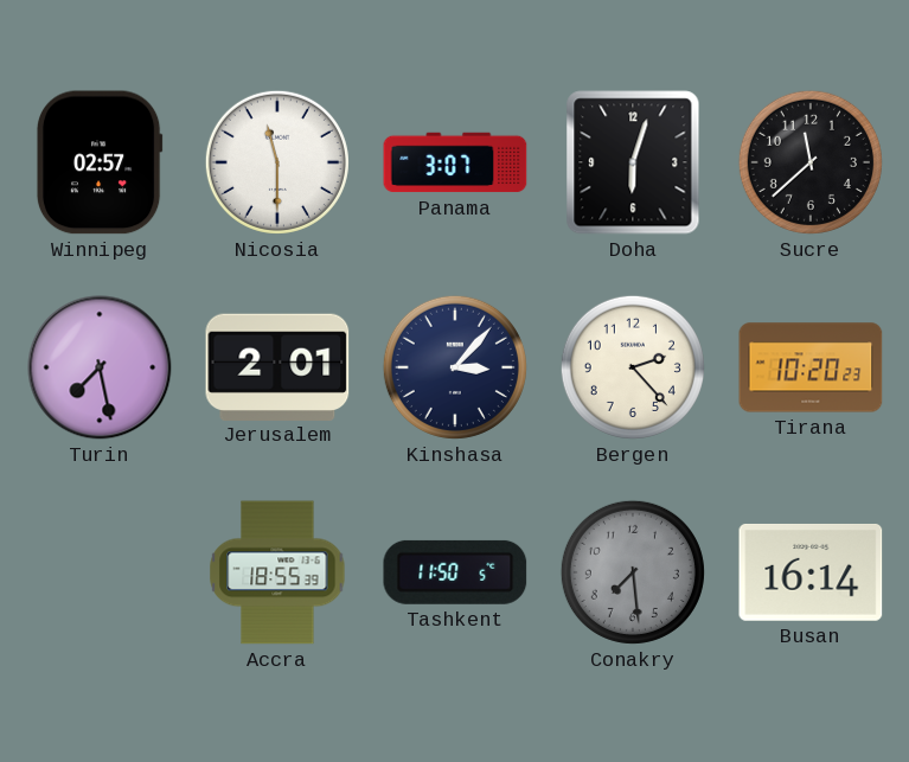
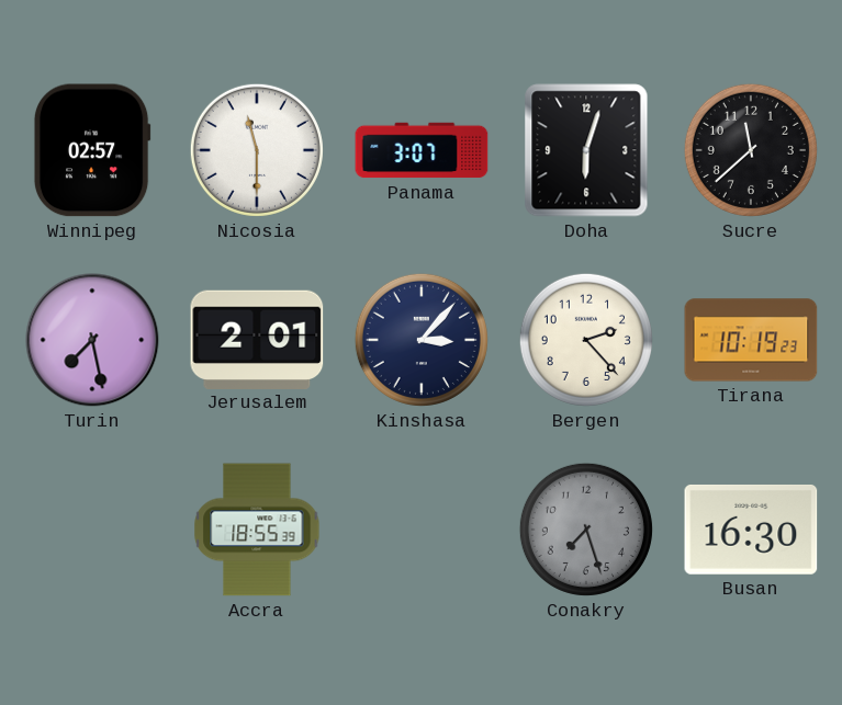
Tirana: 10:20 -> 10:19
Tashkent: 11:50 -> none
Conakry: 7:29 -> 7:27
Busan: 16:14 -> 16:30
